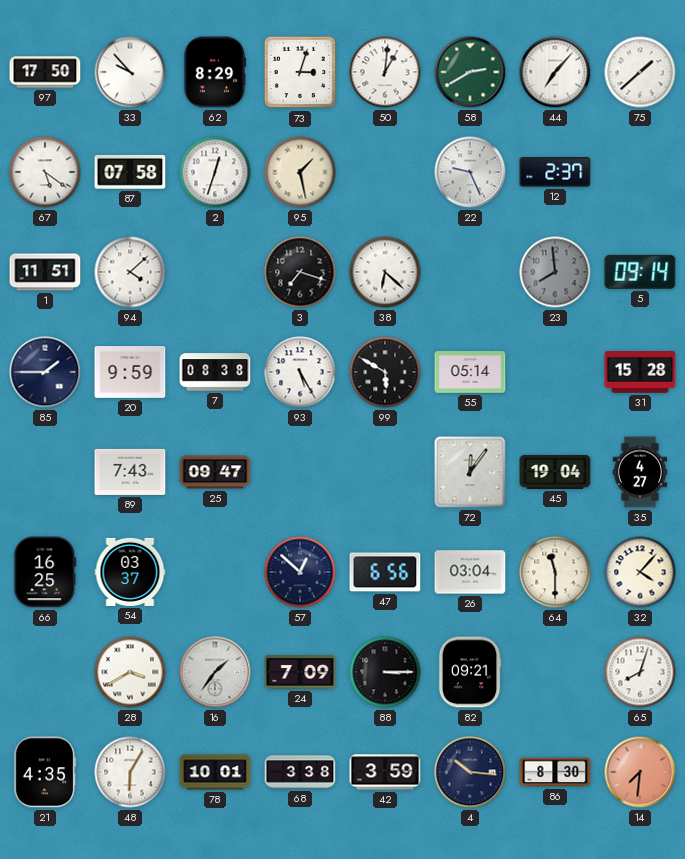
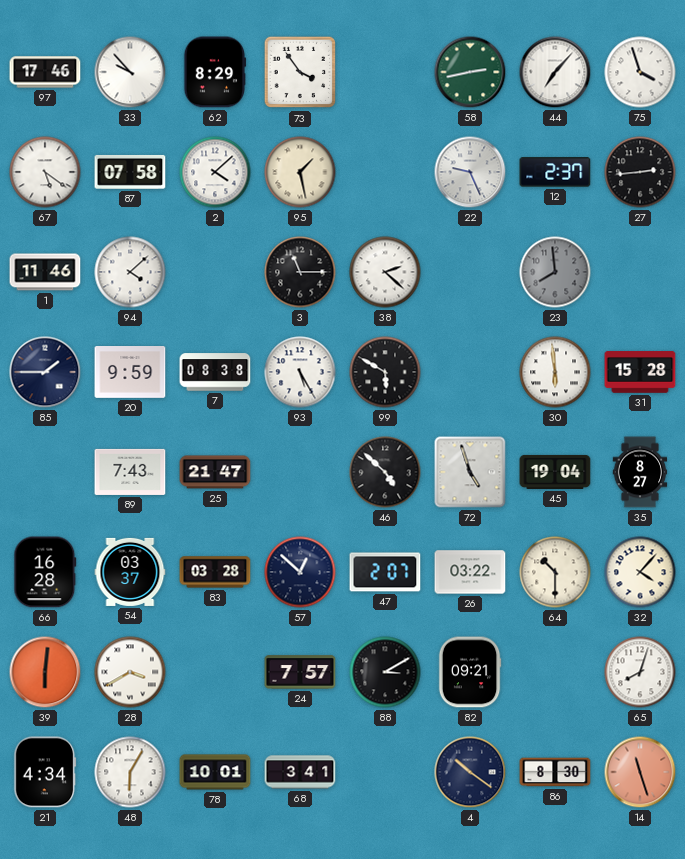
97: 17:50 -> 17:46
73: 3:03 -> 3:54
50: 1:01 -> none
58: 2:40 -> 2:43
75: 1:38 -> 3:57
2: 12:33 -> 4:08
27: none -> 2:44
1: 11:51 -> 11:46
3: 7:18 -> 11:15
38: 6:22 -> 2:22
5: 09:14 -> none
55: 05:14 -> none
30: none -> 5:59
25: 09:47 -> 21:47
46: none -> 4:52
72: 12:06 -> 4:57
35: 4:27 -> 8:27
66: 16:25 -> 16:28
83: none -> 03:28
47: 6:56 -> 2:07
26: 03:04 -> 03:22
64: 11:30 -> 10:30
39: none -> 6:01
16: 1:36 -> none
24: 7:09 -> 7:57
88: 3:15 -> 3:10
21: 4:35 -> 4:34
68: 3:38 -> 3:41
42: 3:59 -> none
4: 10:16 -> 10:21
14: 7:31 -> 11:27
